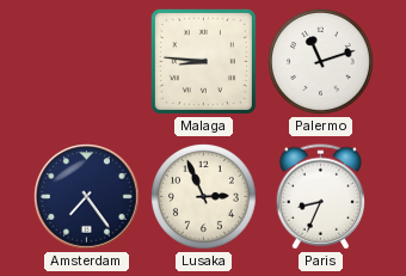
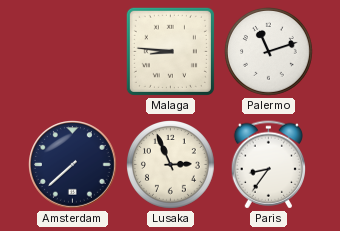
Amsterdam: 7:24 -> 7:38
Paris: 8:34 -> 8:36
